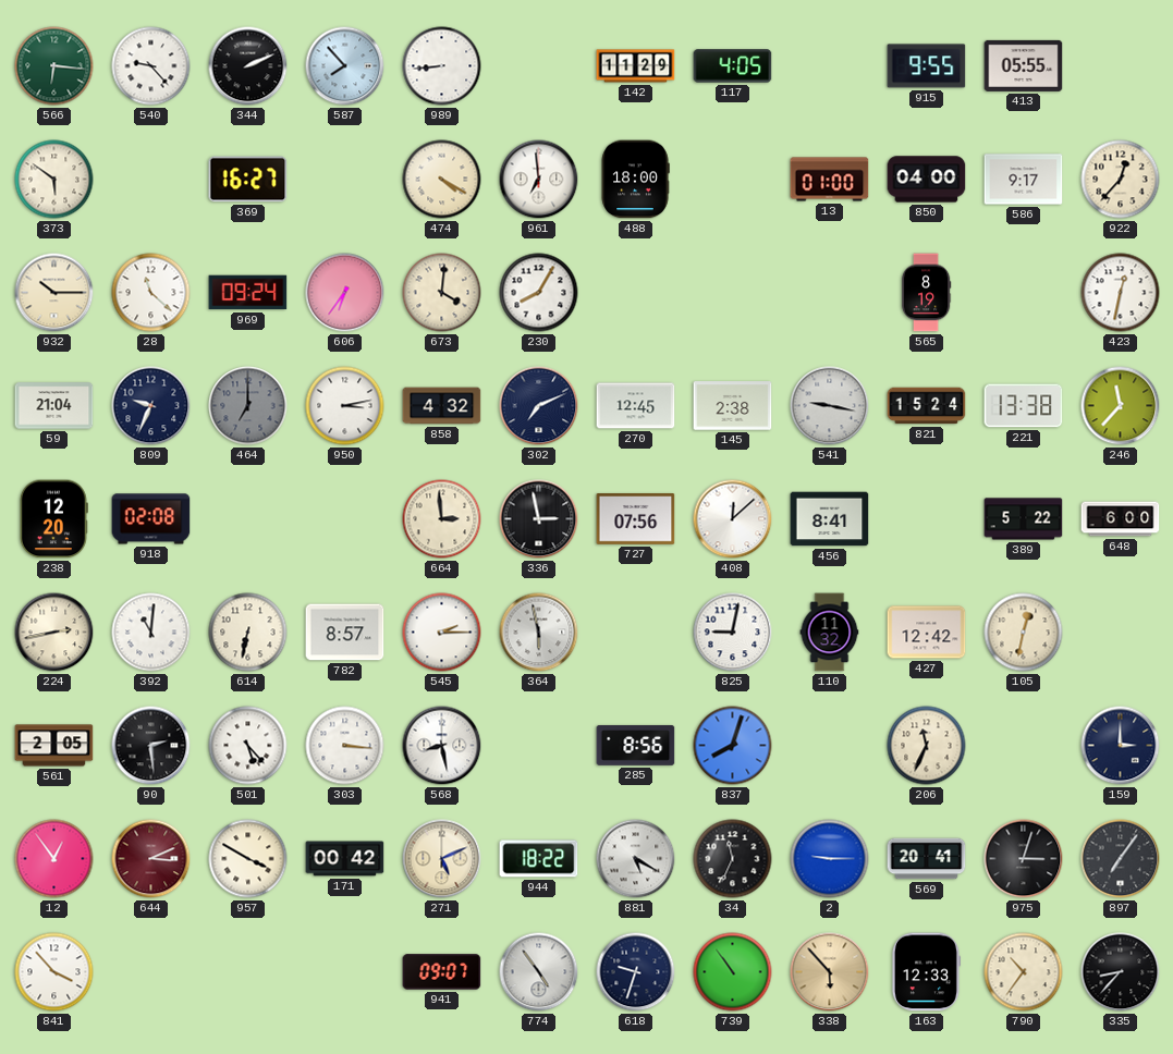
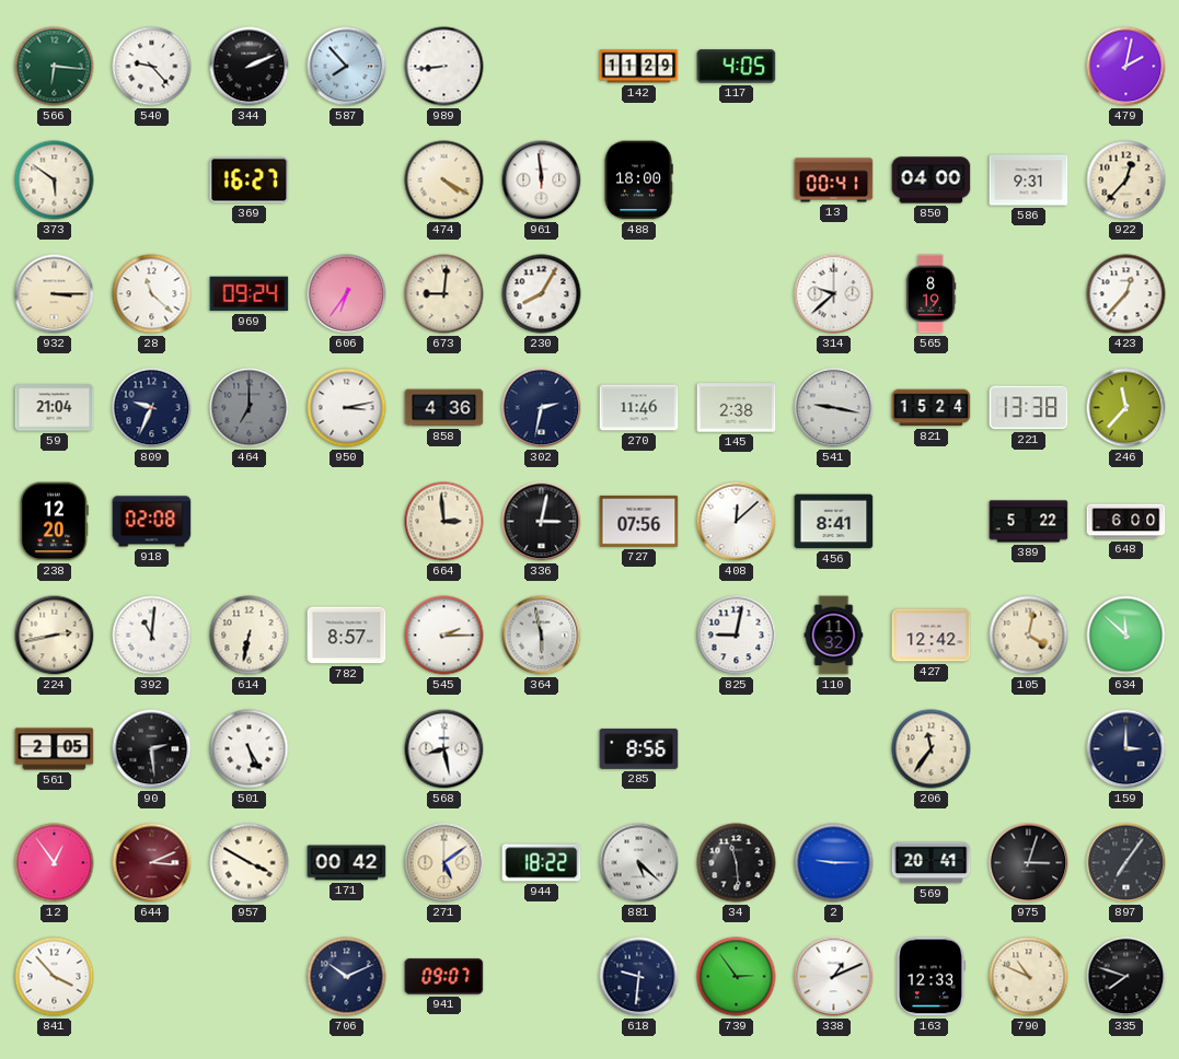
915: 9:55 -> none
413: 05:55 -> none
479: none -> 2:02
961: 6:59 -> 11:59
13: 01:00 -> 00:41
586: 9:17 -> 9:31
932: 10:15 -> 3:15
673: 4:01 -> 9:01
314: none -> 9:38
423: 12:32 -> 12:37
858: 4:32 -> 4:36
302: 7:11 -> 2:32
270: 12:45 -> 11:46
336: 2:58 -> 3:02
105: 12:32 -> 4:02
634: none -> 11:52
501: 5:23 -> 5:25
303: 3:16 -> none
837: 8:03 -> none
206: 11:34 -> 11:36
271: 5:11 -> 5:09
881: 5:20 -> 5:22
34: 11:34 -> 11:29
706: none -> 10:11
774: 4:54 -> none
618: 9:33 -> 9:31
739: 10:54 -> 2:54
338: 5:53 -> 1:11
338 dial: champagne -> white
790: 10:36 -> 10:49
335: 8:37 -> 7:48
